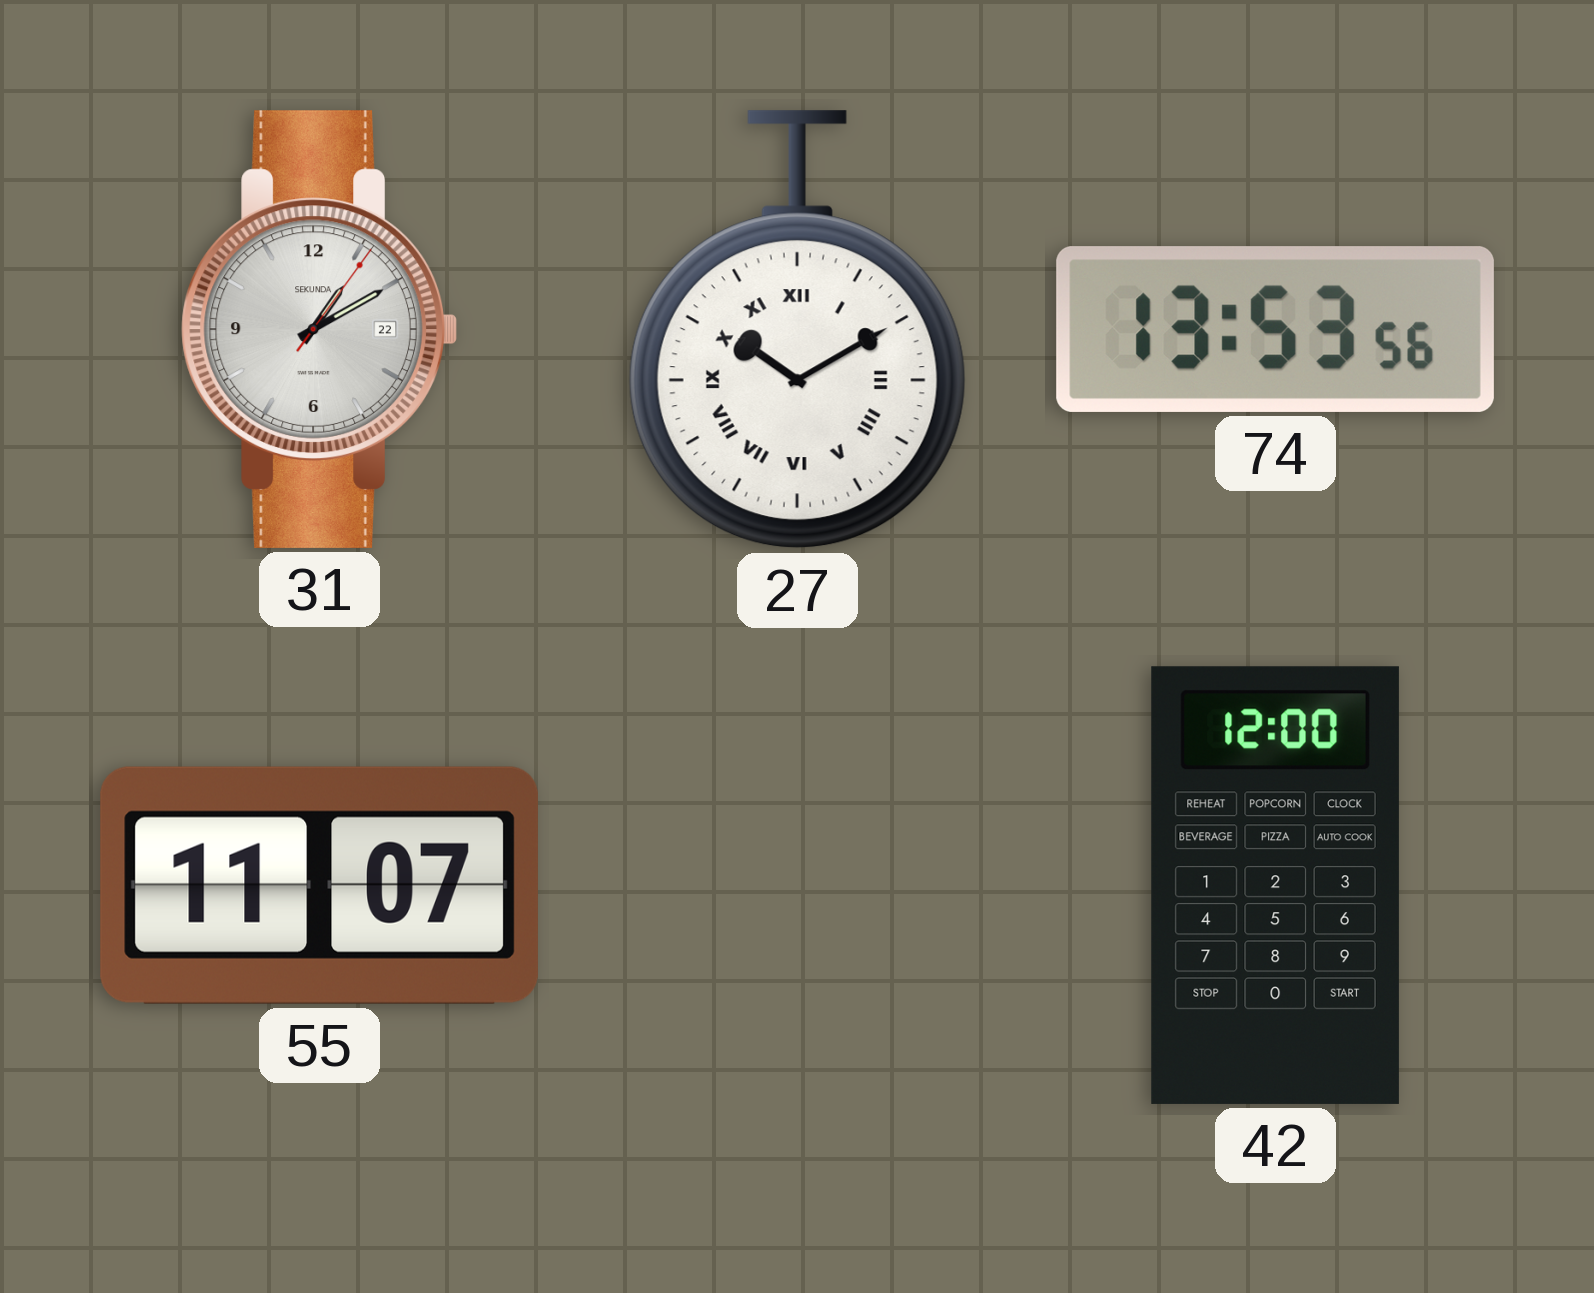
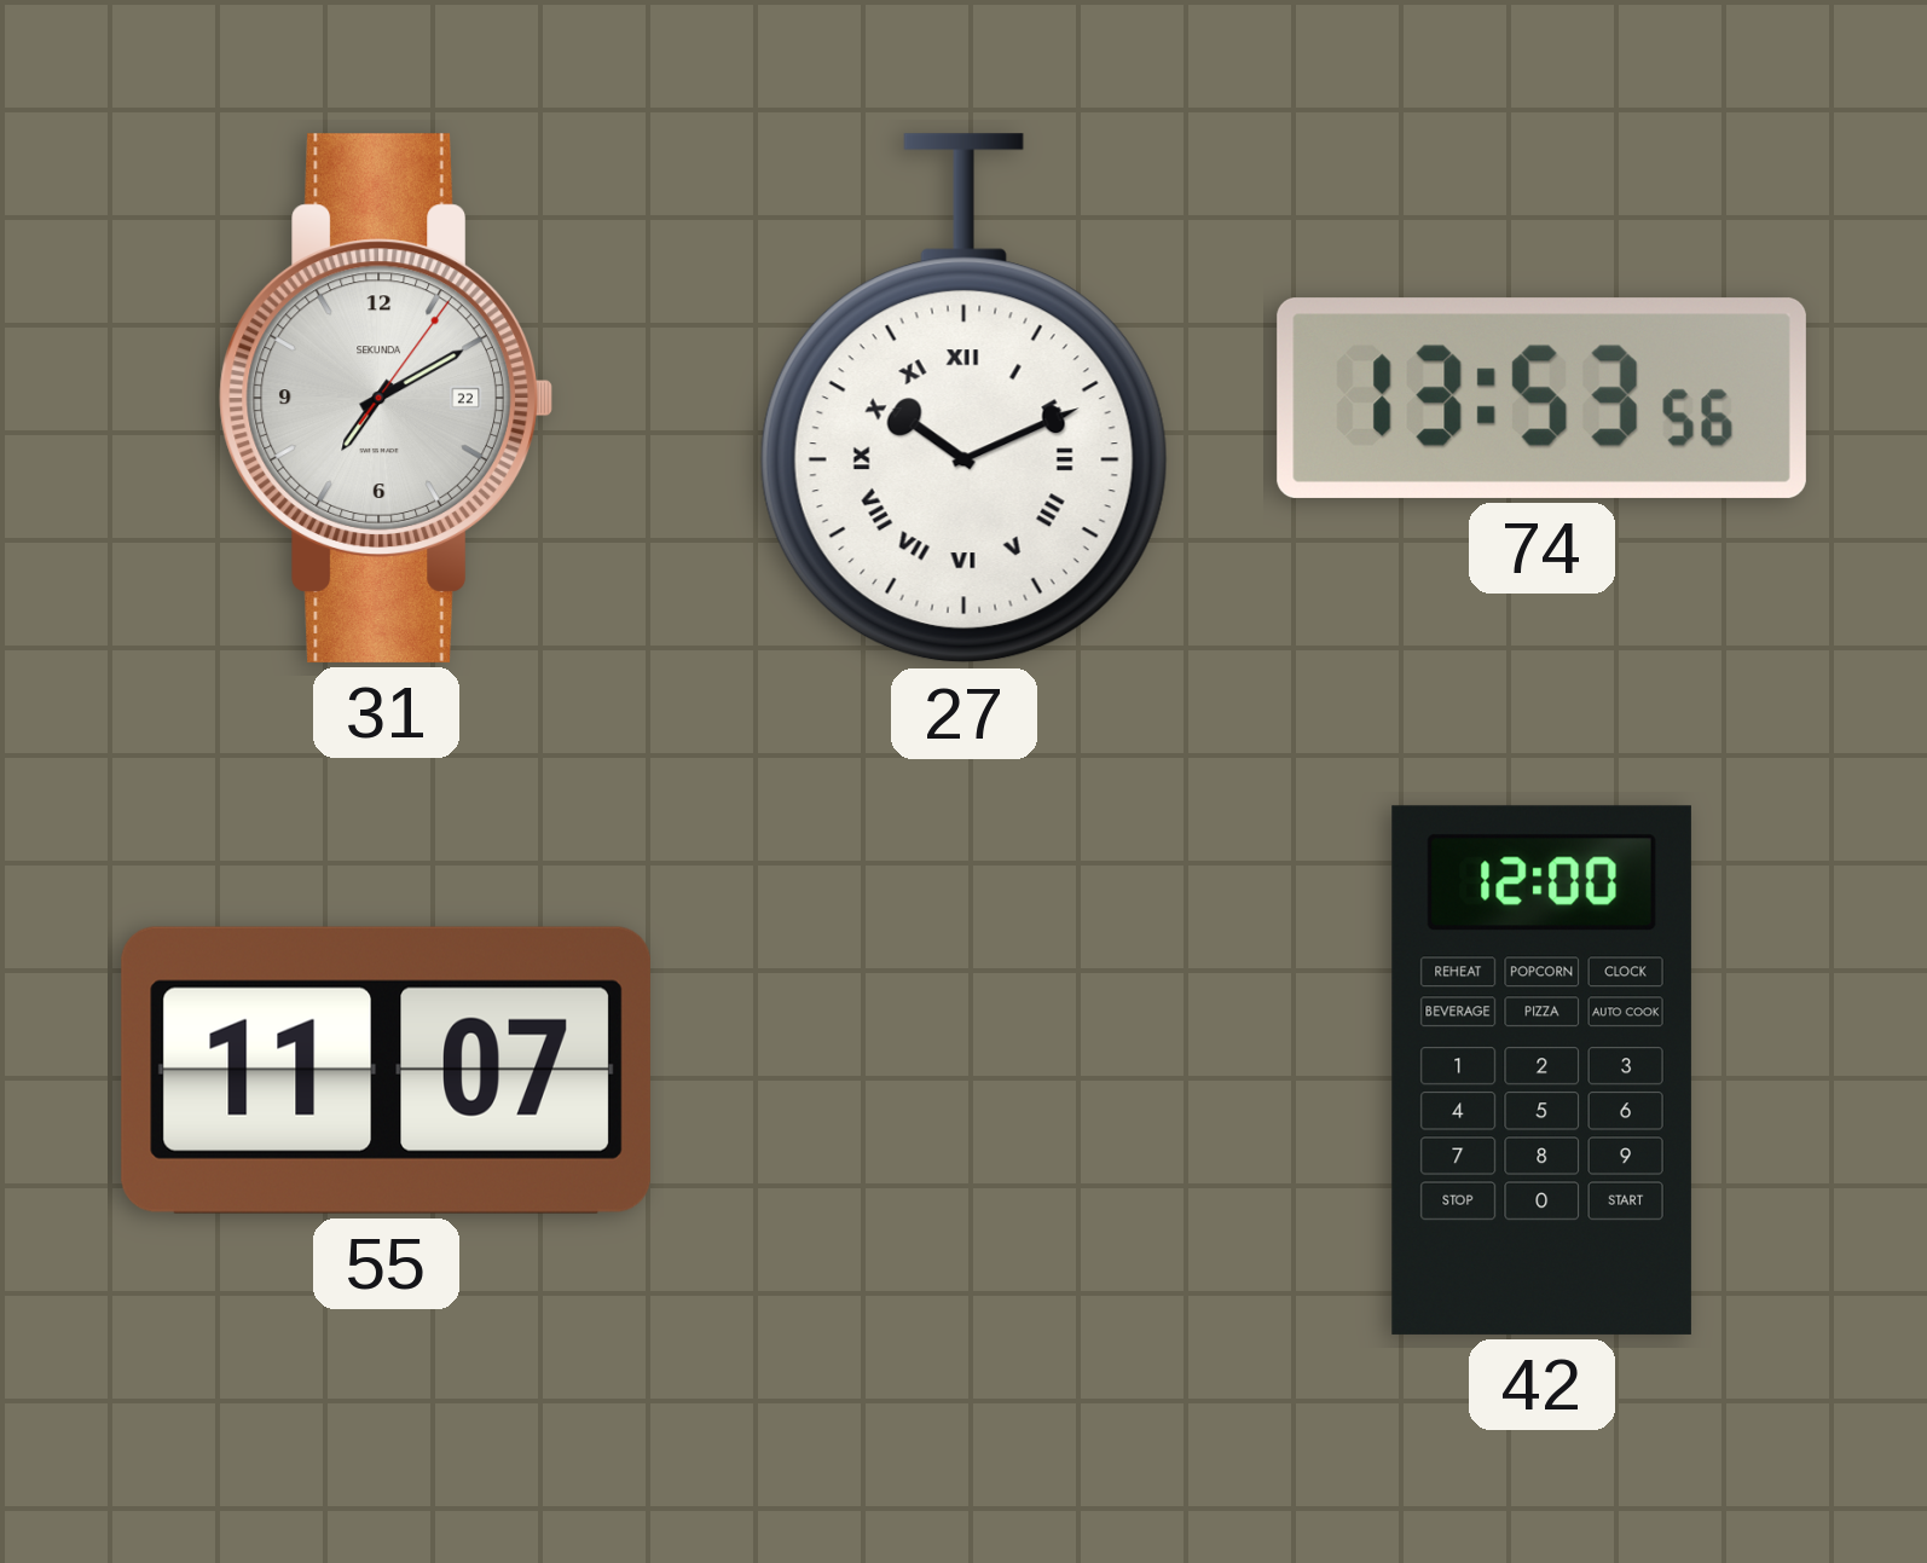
31: 1:10 -> 7:10
27: 10:10 -> 10:11
